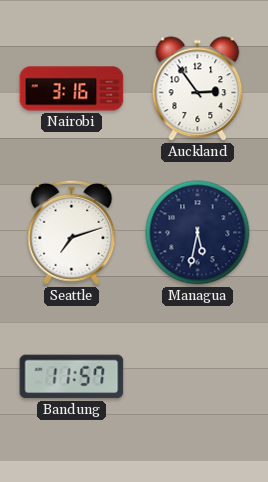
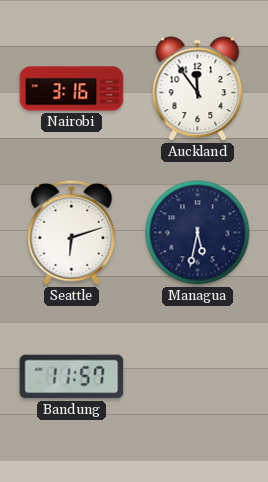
Auckland: 2:54 -> 11:54
Seattle: 7:12 -> 6:12
